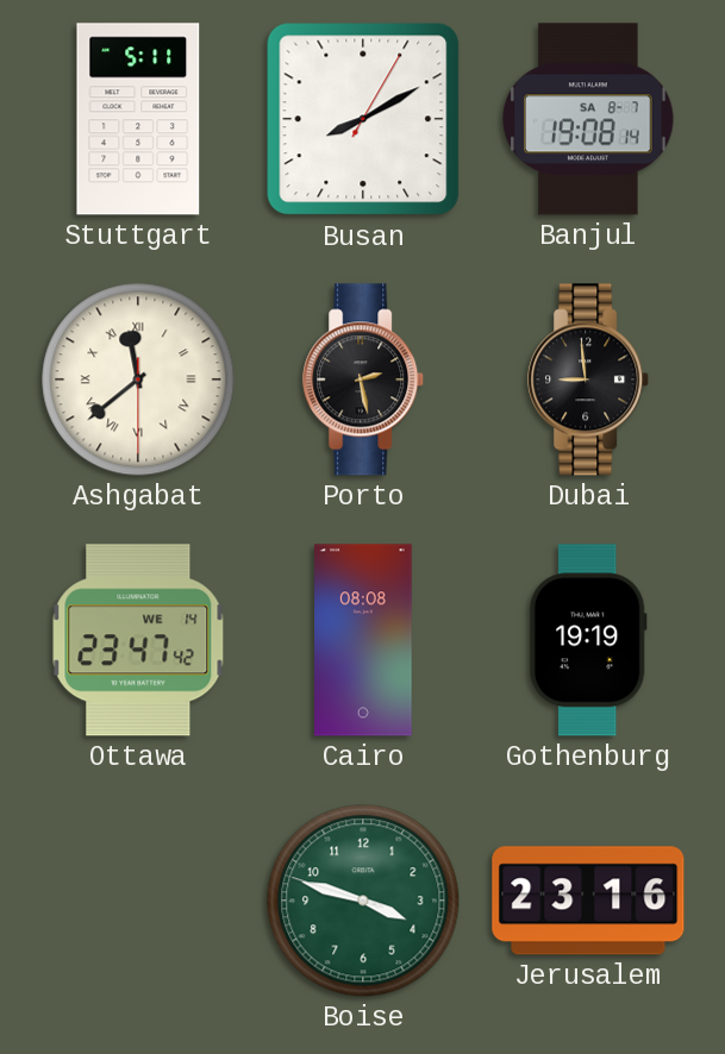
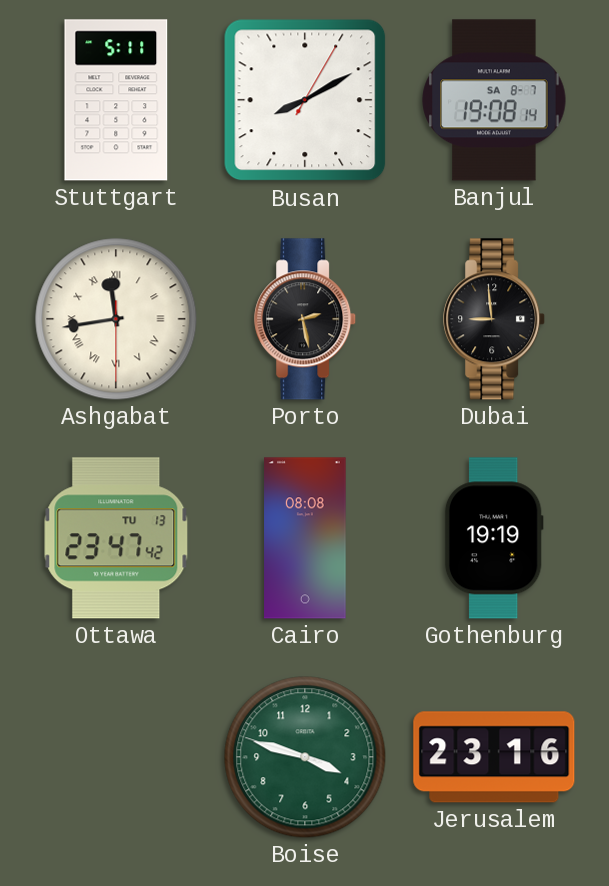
Ashgabat: 11:38 -> 11:43
Ottawa date: WE 14 -> TU 13
